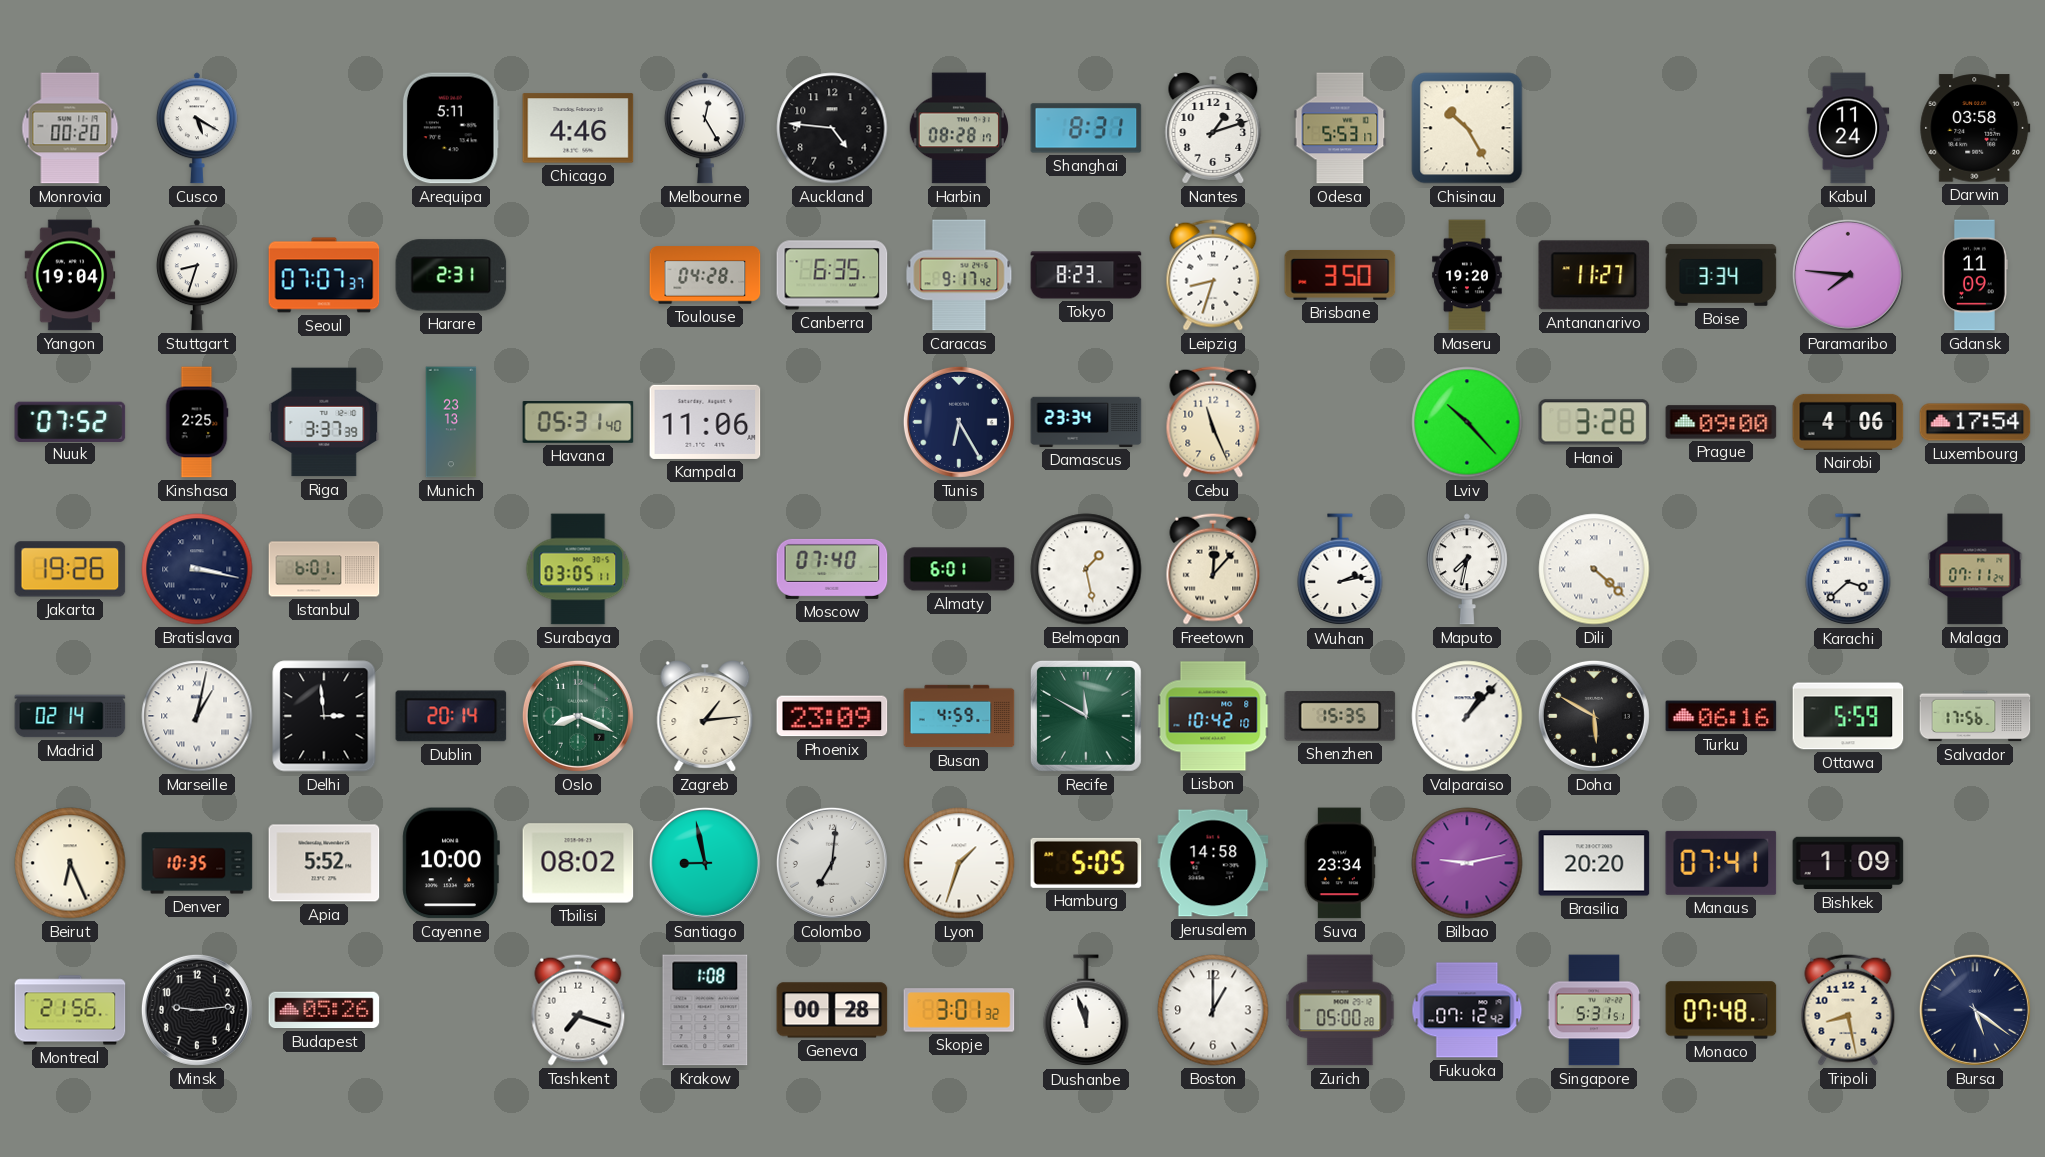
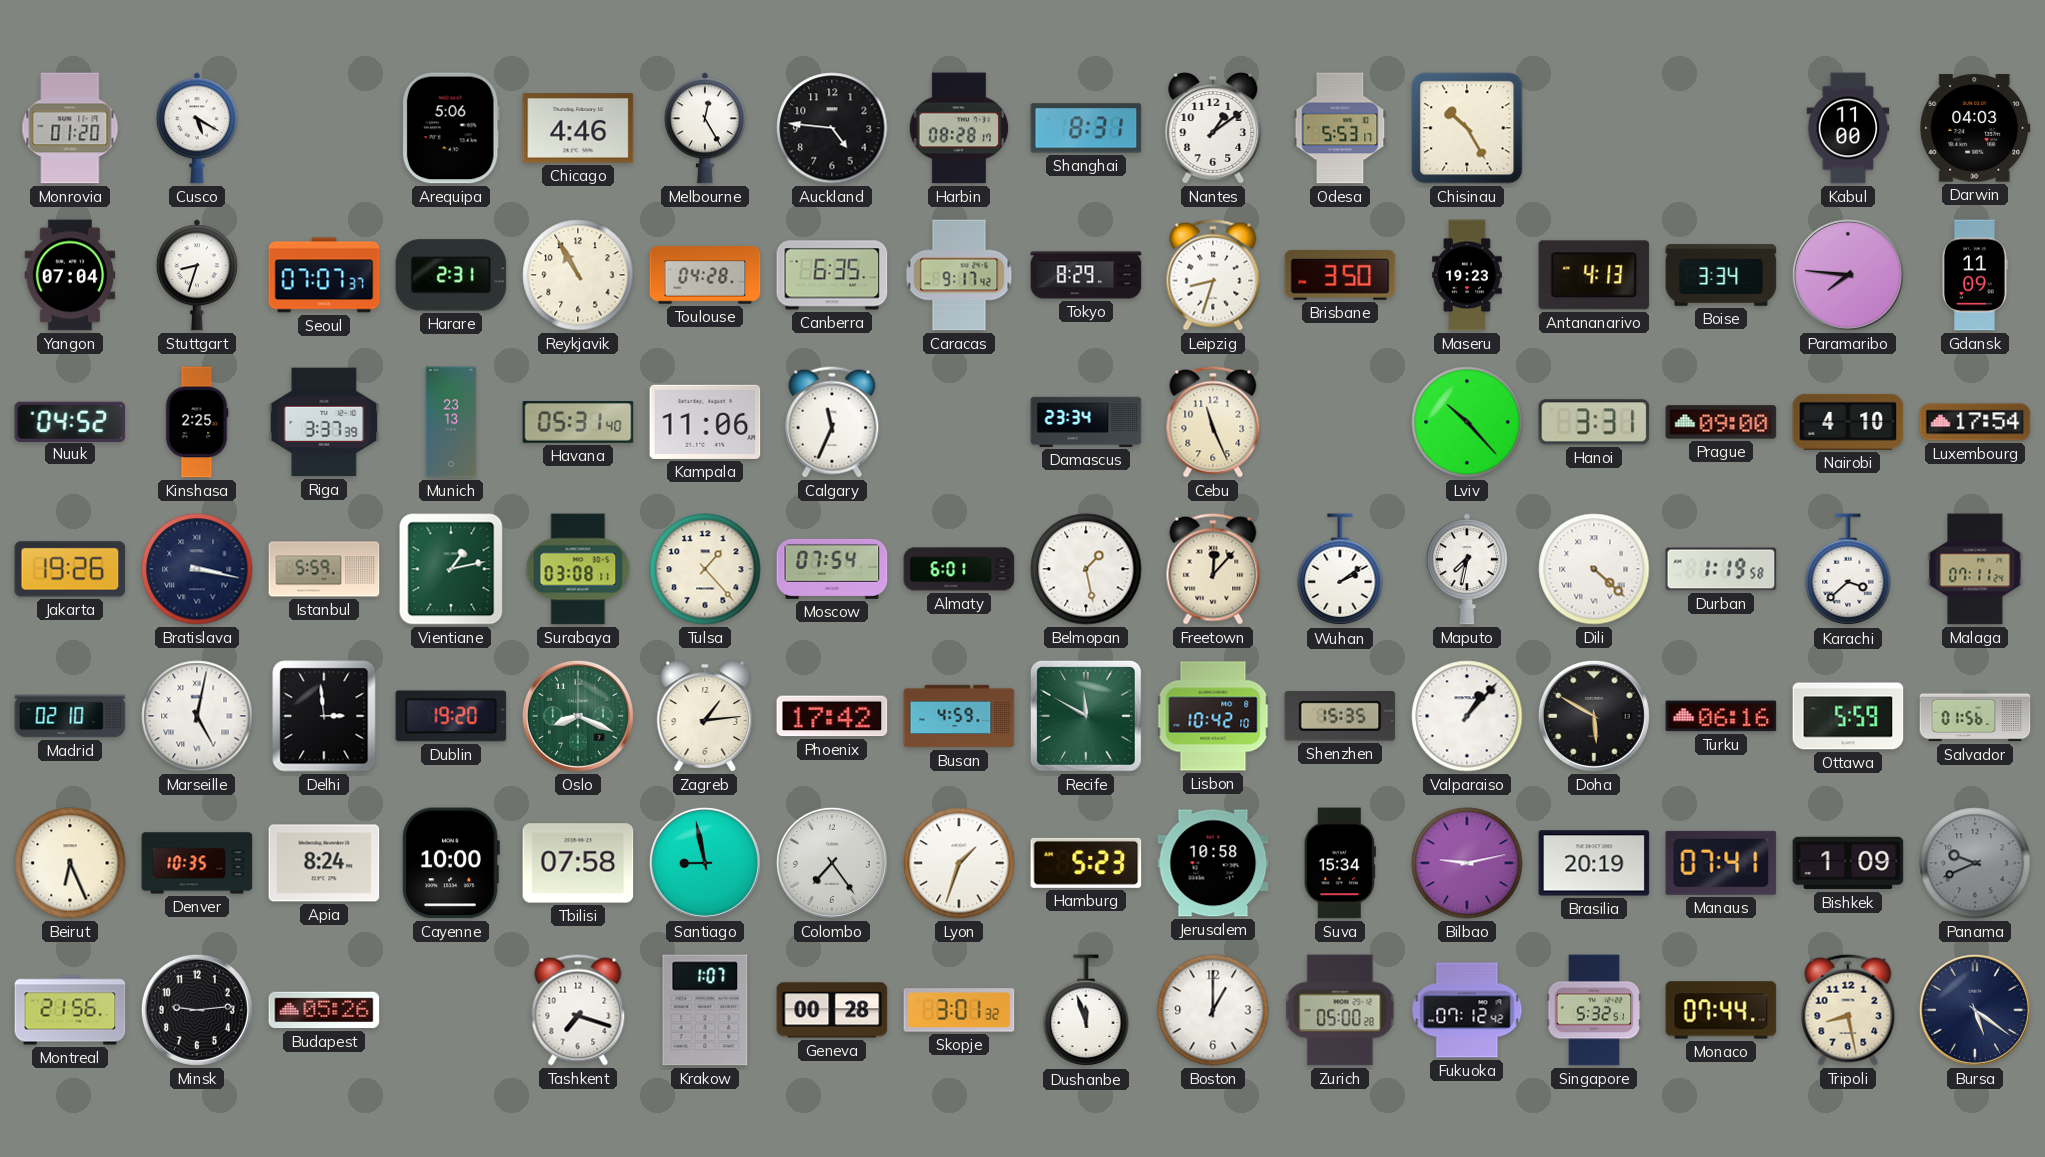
Monrovia: 00:20 -> 01:20
Arequipa: 5:11 -> 5:06
Nantes: 1:12 -> 1:09
Kabul: 11:24 -> 11:00
Darwin: 03:58 -> 04:03
Yangon: 19:04 -> 07:04
Reykjavik: none -> 10:55
Tokyo: 8:23 -> 8:29
Maseru: 19:20 -> 19:23
Antananarivo: 11:27 -> 4:13
Nuuk: 07:52 -> 04:52
Calgary: none -> 11:34
Tunis: 6:25 -> none
Hanoi: 3:28 -> 3:31
Nairobi: 4:06 -> 4:10
Istanbul: 6:01 -> 5:59
Vientiane: none -> 1:13
Surabaya: 03:05 -> 03:08
Tulsa: none -> 1:23
Moscow: 07:40 -> 07:54
Wuhan: 2:13 -> 2:09
Durban: none -> 1:19
Madrid: 02:14 -> 02:10
Marseille: 1:02 -> 5:02
Dublin: 20:14 -> 19:20
Phoenix: 23:09 -> 17:42
Salvador: 17:56 -> 01:56
Apia: 5:52 -> 8:24
Tbilisi: 08:02 -> 07:58
Colombo: 7:01 -> 7:24
Hamburg: 5:05 -> 5:23
Jerusalem: 14:58 -> 10:58
Suva: 23:34 -> 15:34
Brasilia: 20:20 -> 20:19
Panama: none -> 9:41
Krakow: 1:08 -> 1:07
Singapore: 5:31 -> 5:32
Monaco: 07:48 -> 07:44
